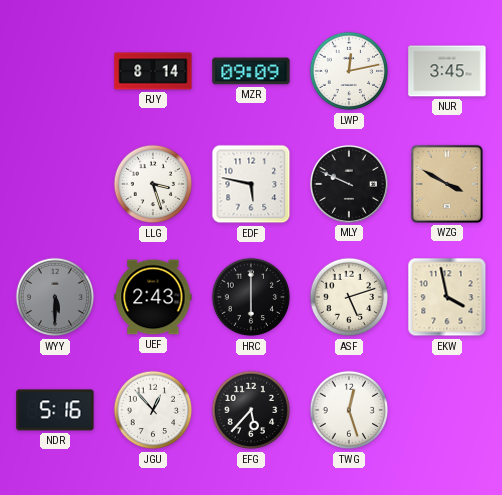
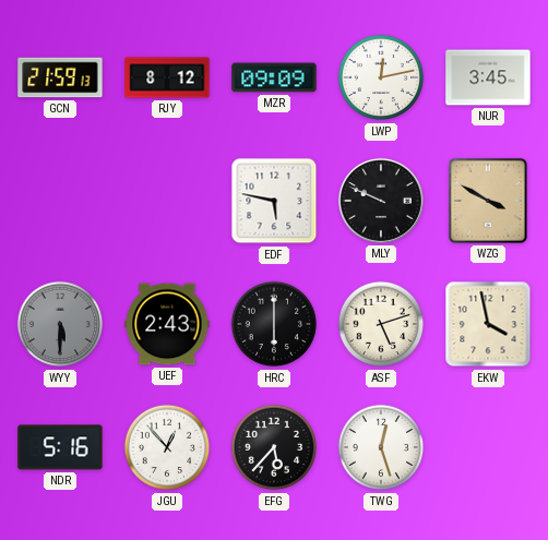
GCN: none -> 21:59
RJY: 8:14 -> 8:12
LLG: 3:27 -> none
